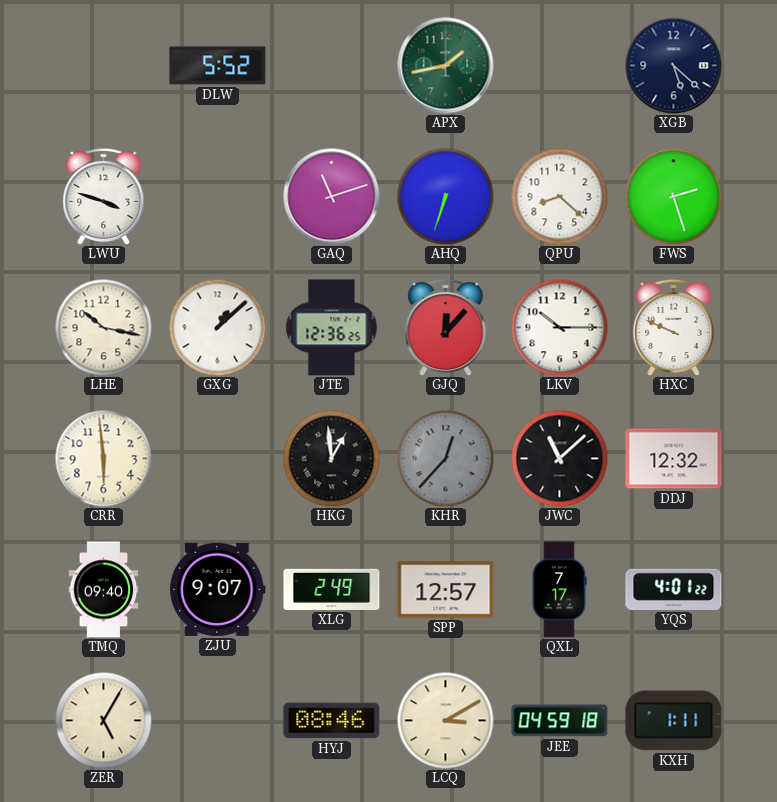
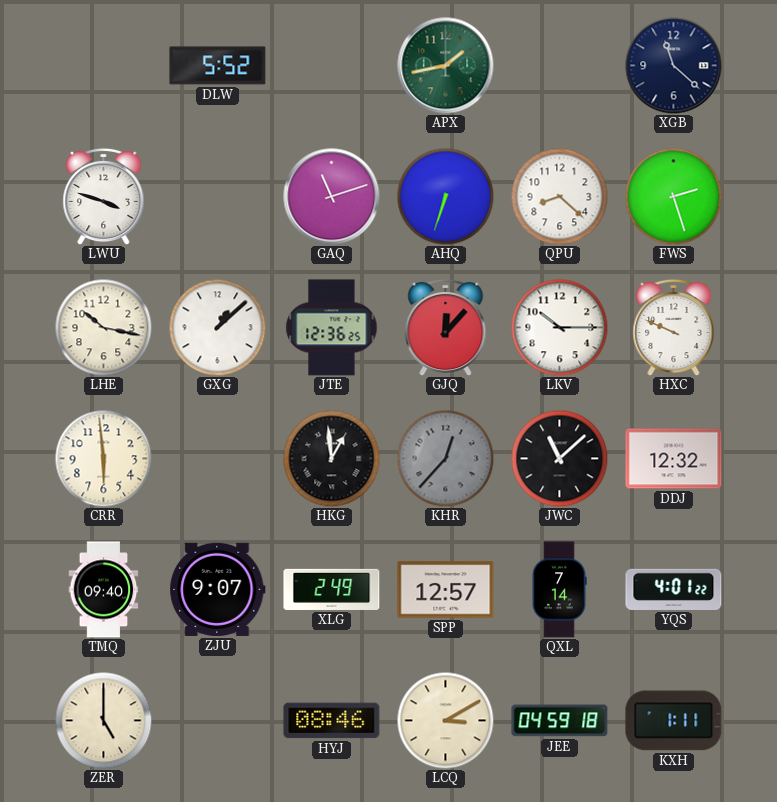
XGB: 5:22 -> 11:22
QXL: 7:17 -> 7:14
ZER: 5:05 -> 5:00
